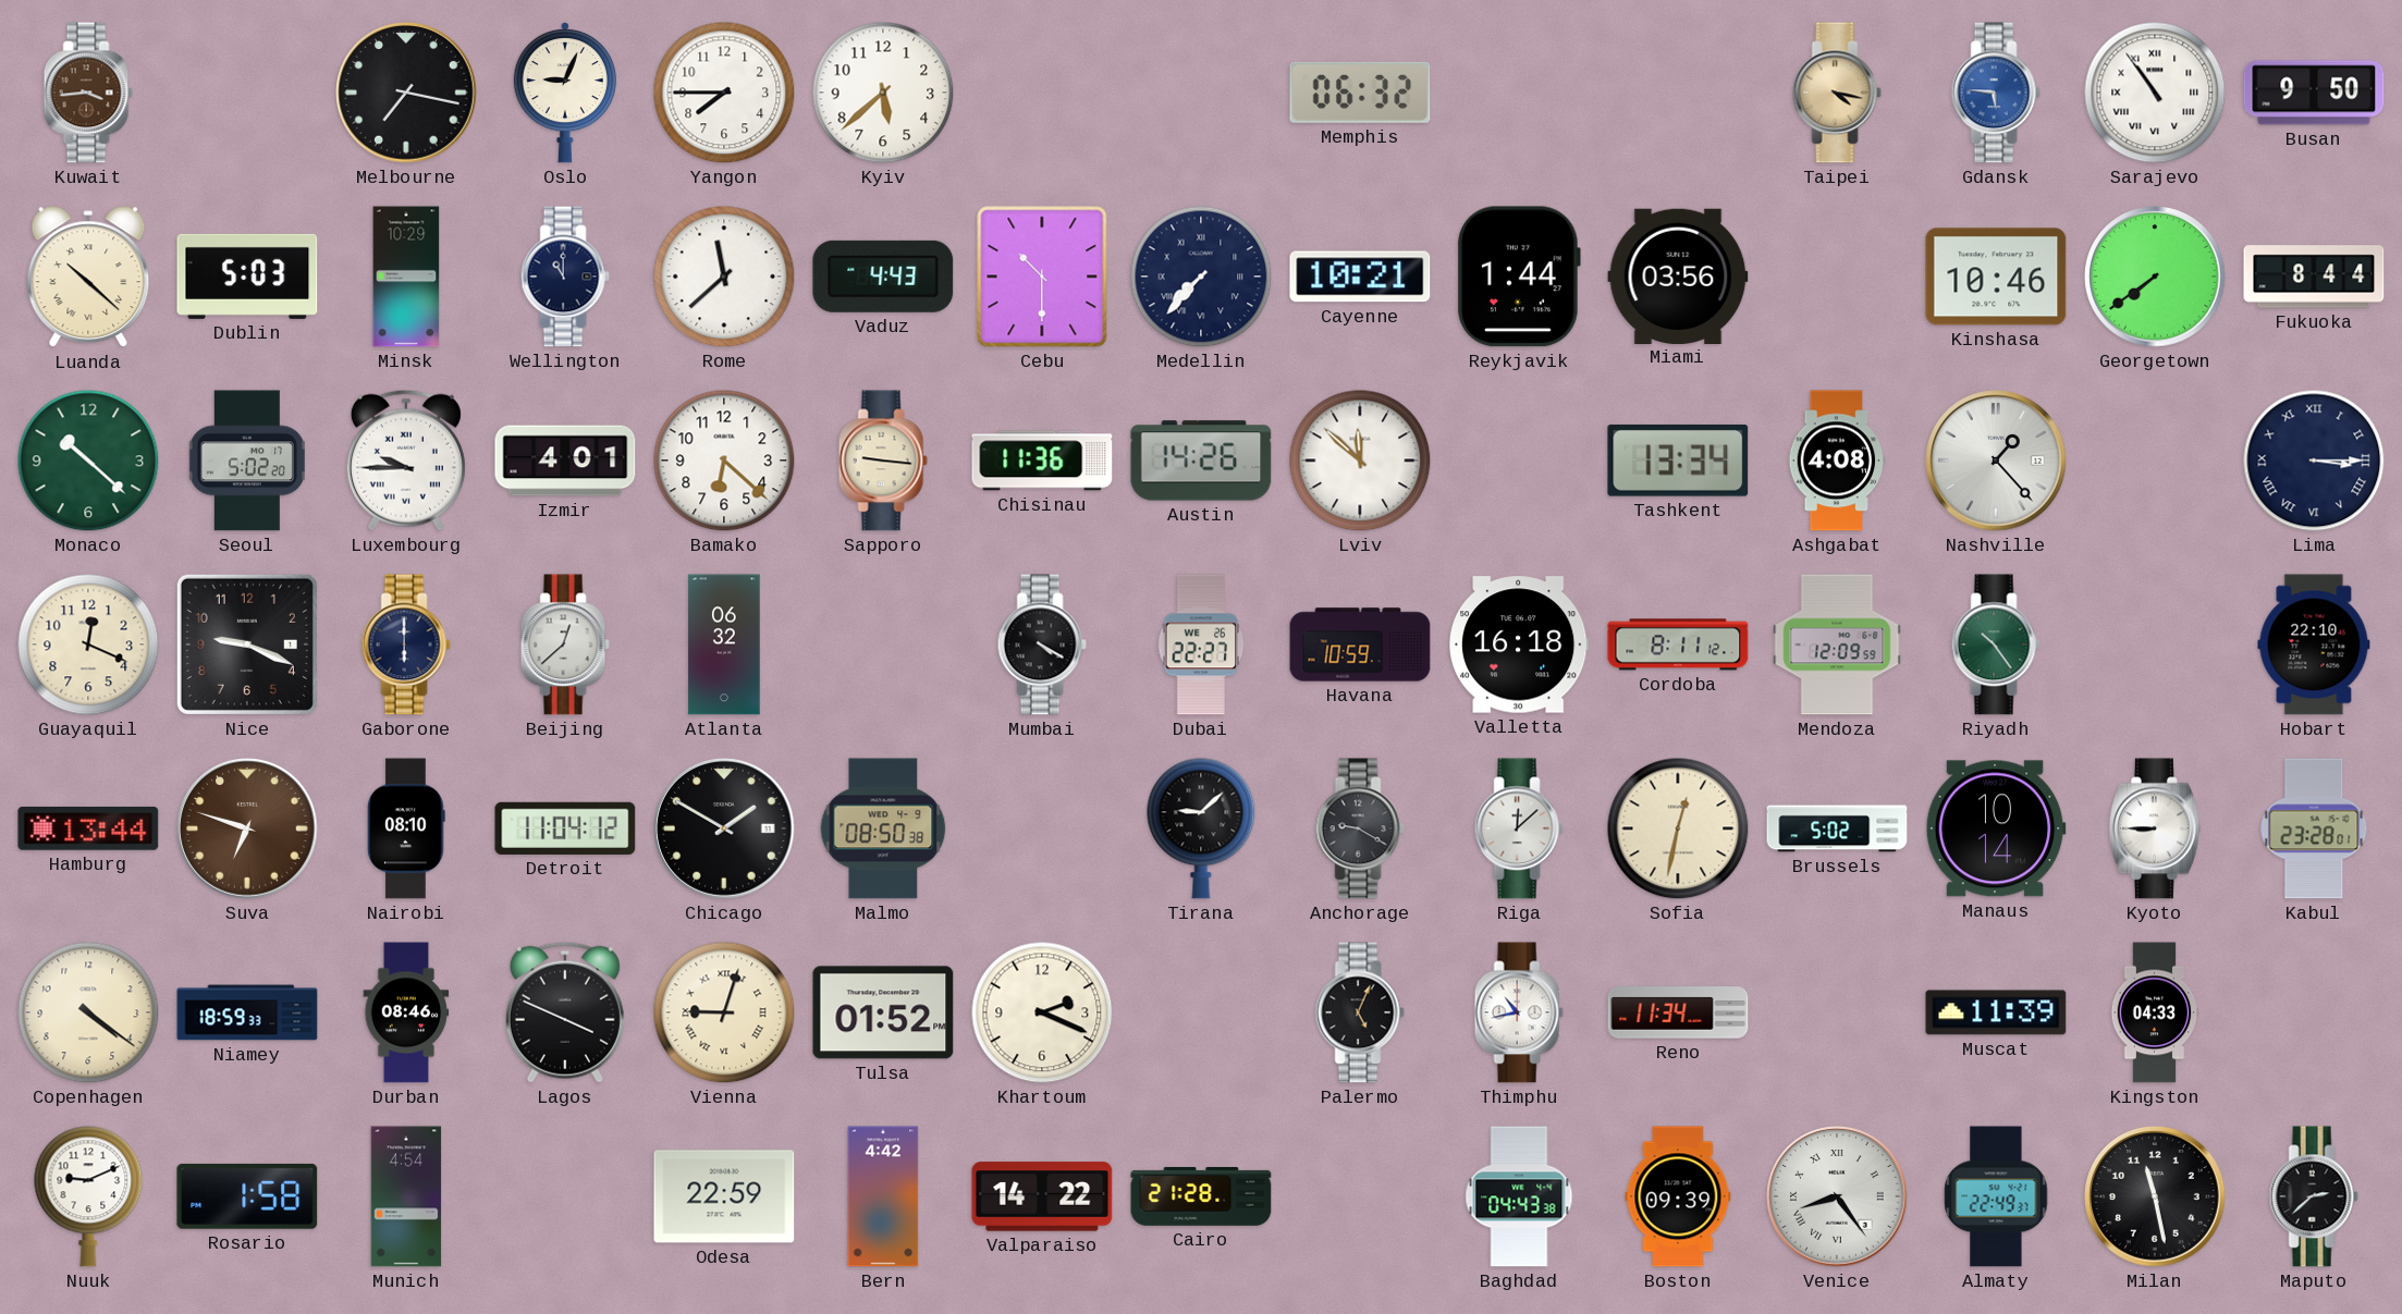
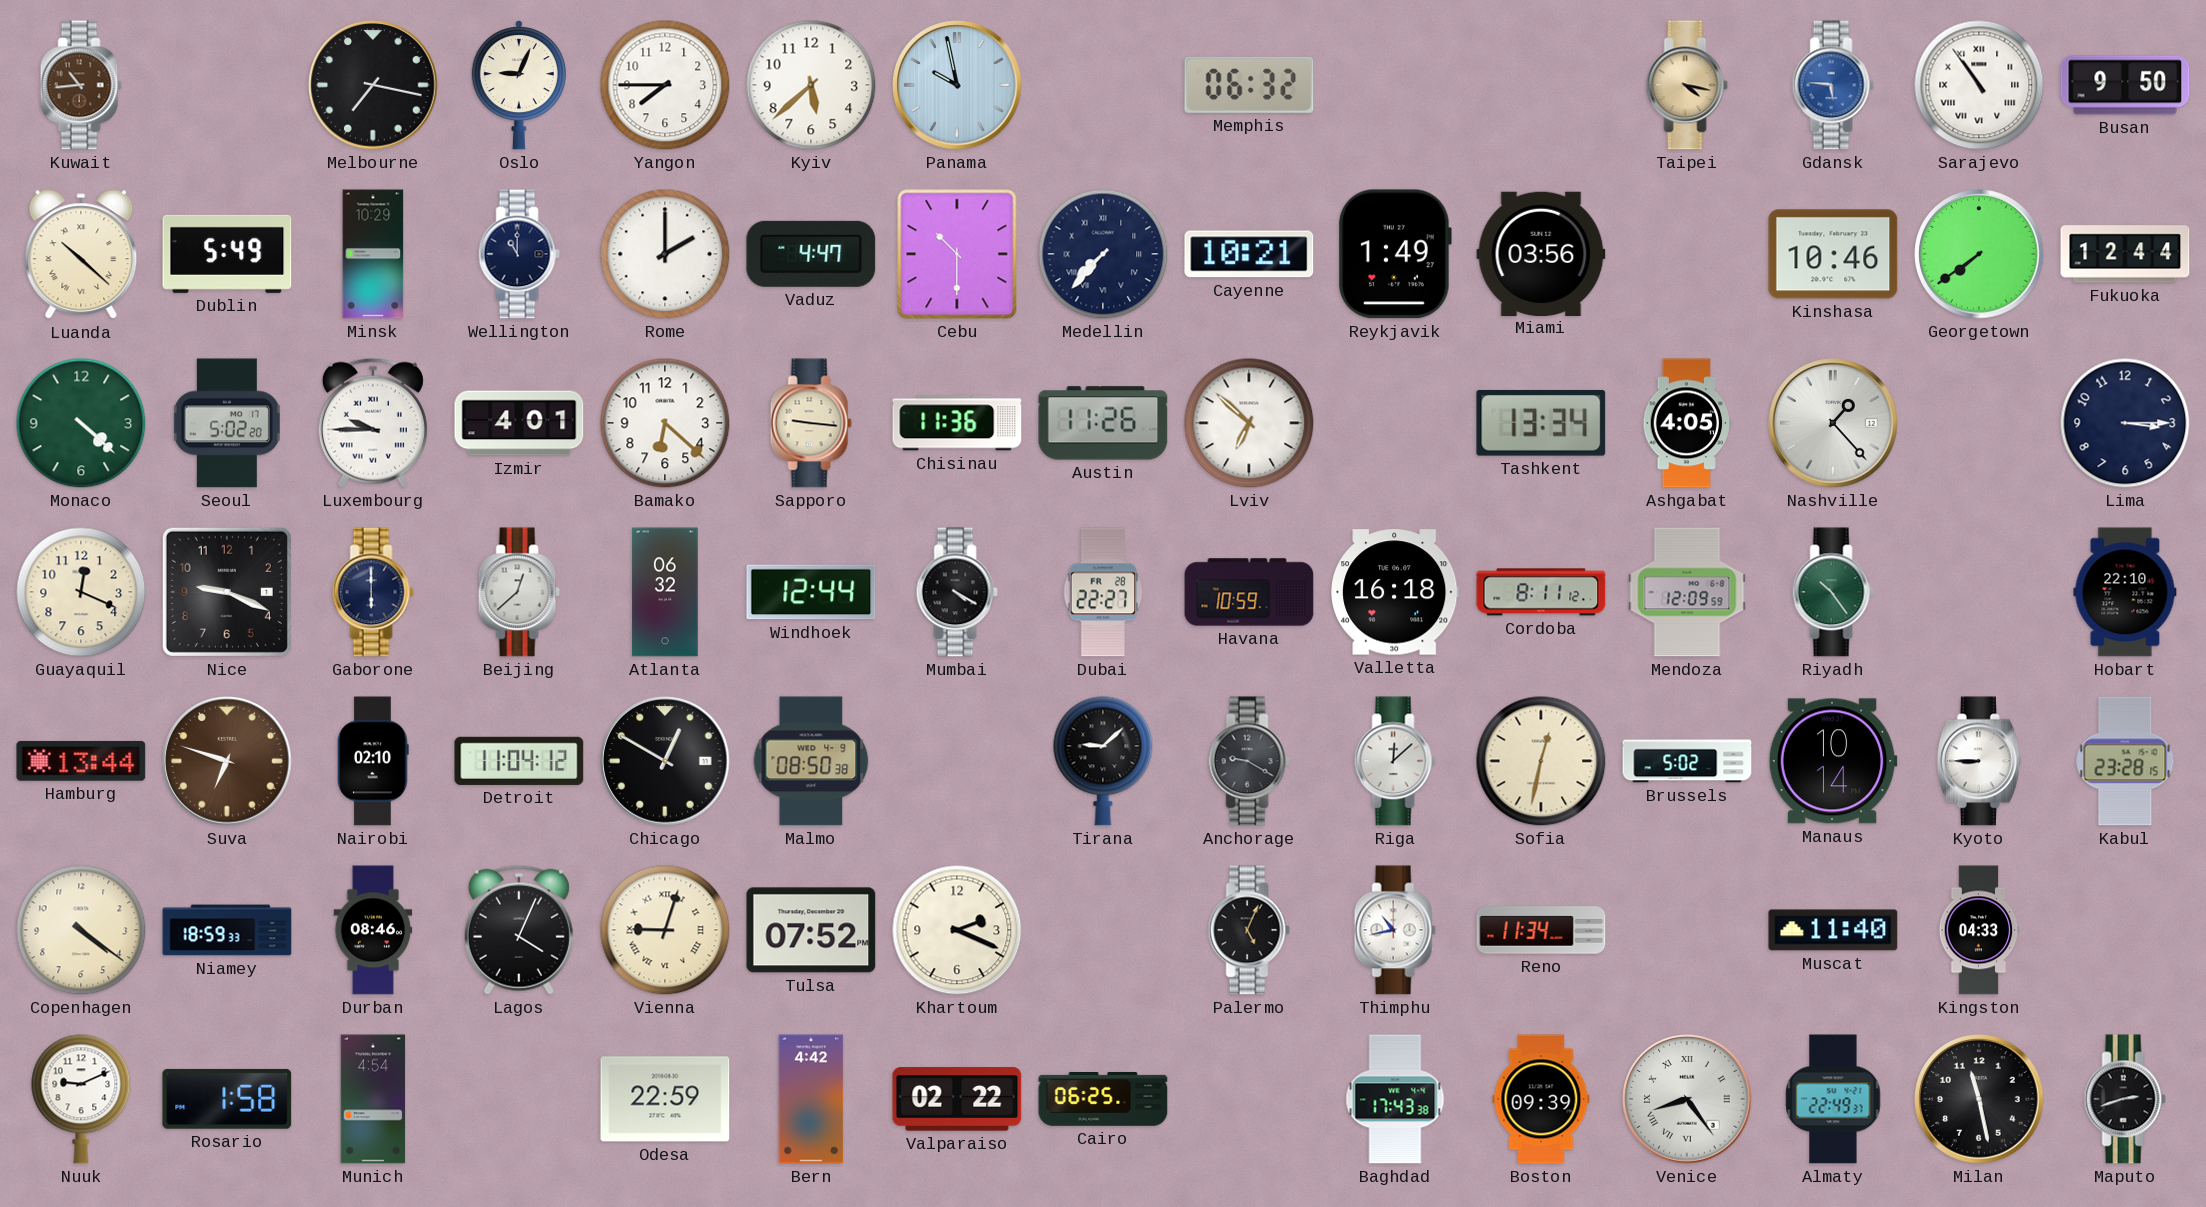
Kuwait: 3:44 -> 10:44
Panama: none -> 9:58
Dublin: 5:03 -> 5:49
Rome: 11:38 -> 2:00
Vaduz: 4:43 -> 4:47
Reykjavik: 1:44 -> 1:49
Fukuoka: 8:44 -> 12:44
Monaco: 10:22 -> 4:22
Austin: 14:26 -> 11:26
Lviv: 11:52 -> 6:52
Ashgabat: 4:08 -> 4:05
Lima numerals: Roman -> Arabic
Windhoek: none -> 12:44
Dubai date: WE 26 -> FR 28
Nairobi: 08:10 -> 02:10
Chicago: 1:50 -> 12:50
Kabul: 23:28:01 -> 23:28:15
Lagos: 3:49 -> 4:04
Tulsa: 01:52 -> 07:52
Muscat: 11:39 -> 11:40
Valparaiso: 14:22 -> 02:22
Cairo: 21:28 -> 06:25
Baghdad: 04:43 -> 17:43
Maputo: 2:38 -> 2:42
